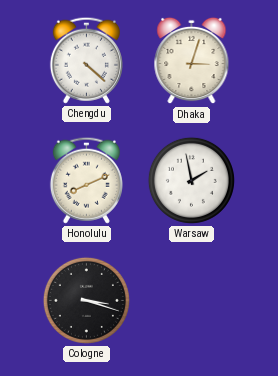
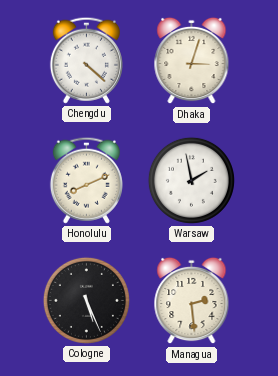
Cologne: 3:18 -> 5:26
Managua: none -> 2:29
